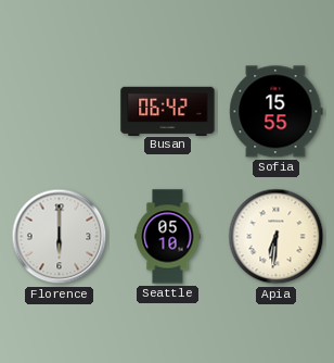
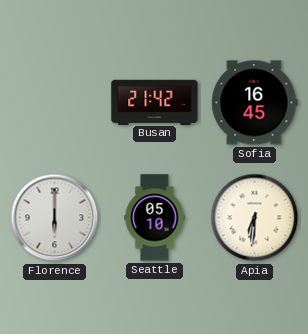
Busan: 06:42 -> 21:42
Sofia: 15:55 -> 16:45
